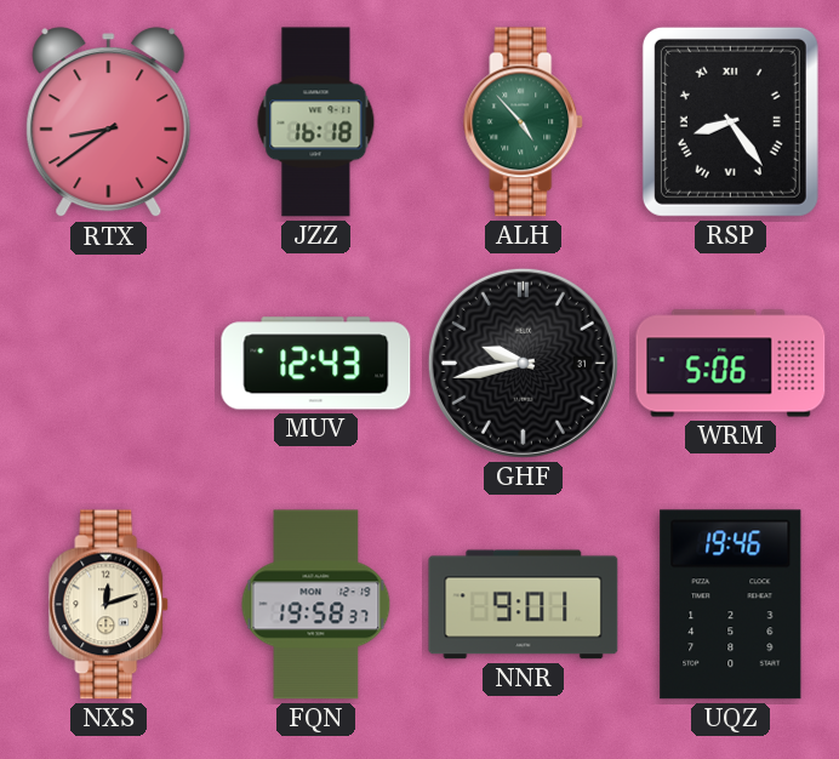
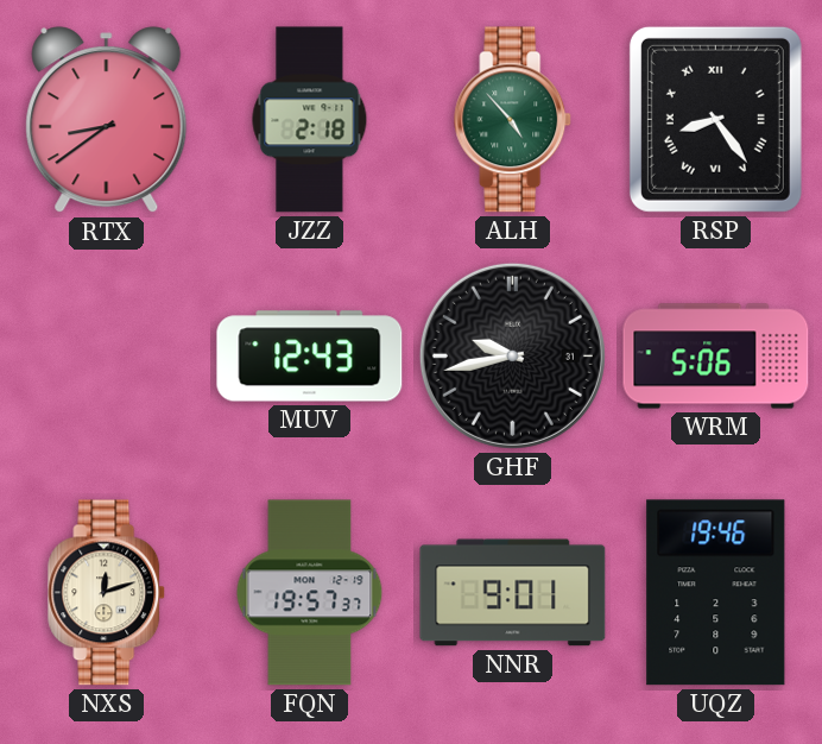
JZZ: 16:18 -> 2:18
FQN: 19:58 -> 19:57
